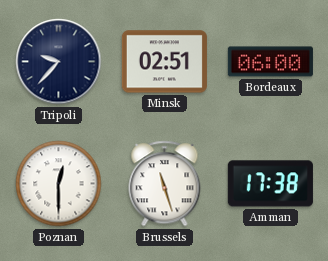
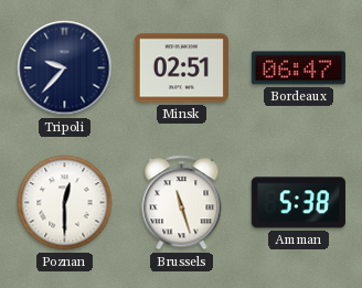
Bordeaux: 06:00 -> 06:47
Amman: 17:38 -> 5:38
